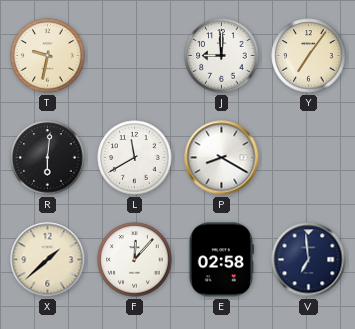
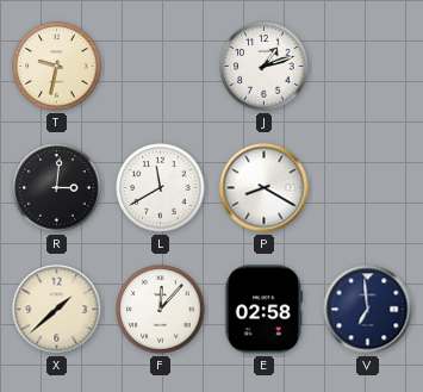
J: 9:00 -> 1:12
Y: 7:06 -> none
R: 6:01 -> 3:01
